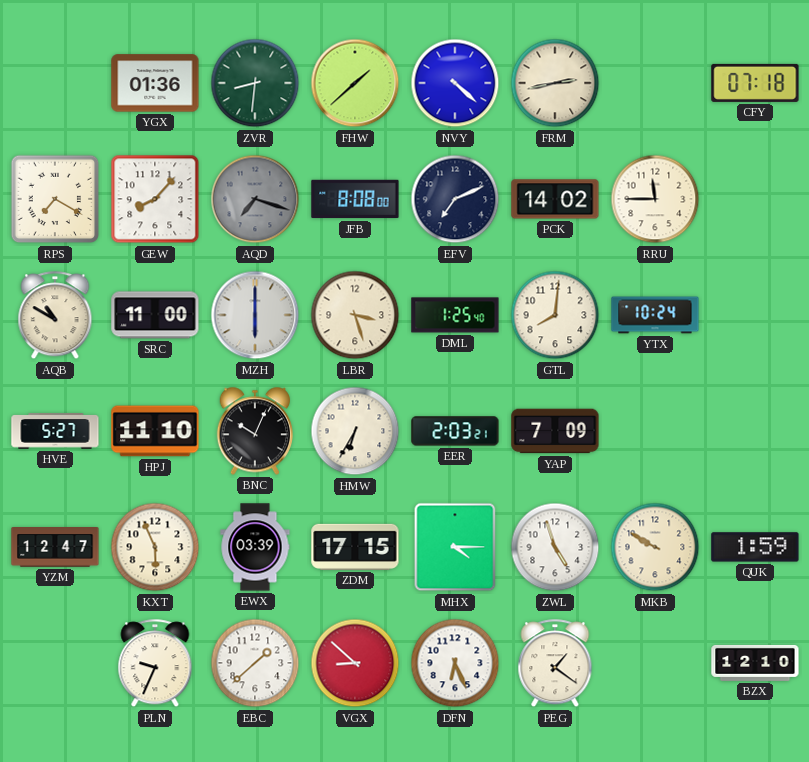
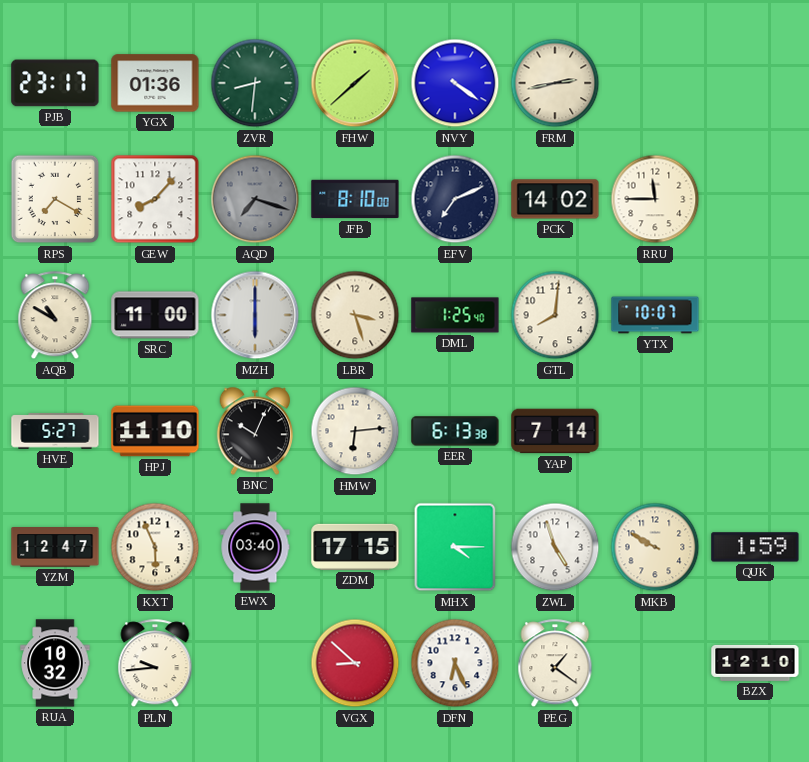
PJB: none -> 23:17
NVY: 4:22 -> 4:21
CFY: 07:18 -> none
JFB: 8:08 -> 8:10
YTX: 10:24 -> 10:07
HMW: 6:35 -> 6:14
EER: 2:03 -> 6:13
YAP: 7:09 -> 7:14
EWX: 03:39 -> 03:40
RUA: none -> 10:32
PLN: 9:34 -> 9:44
EBC: 1:38 -> none
